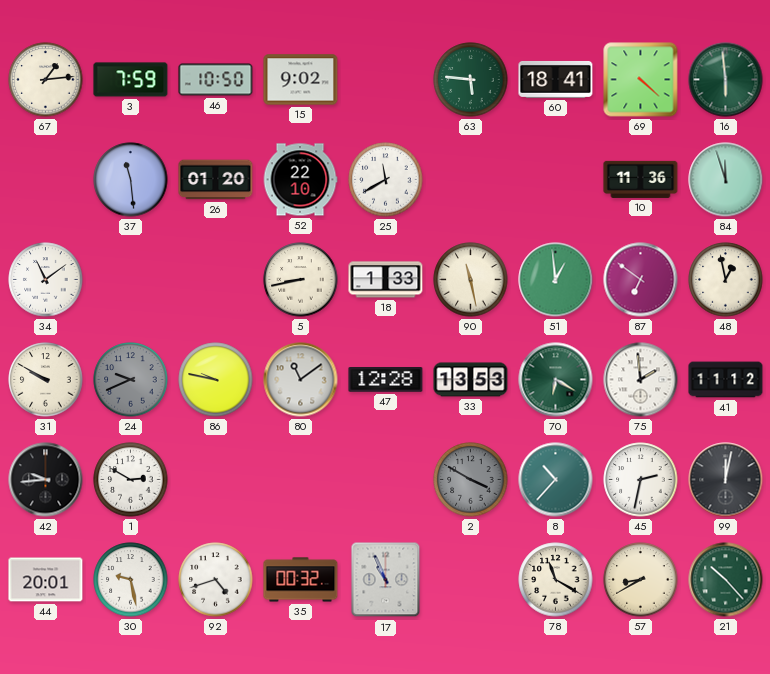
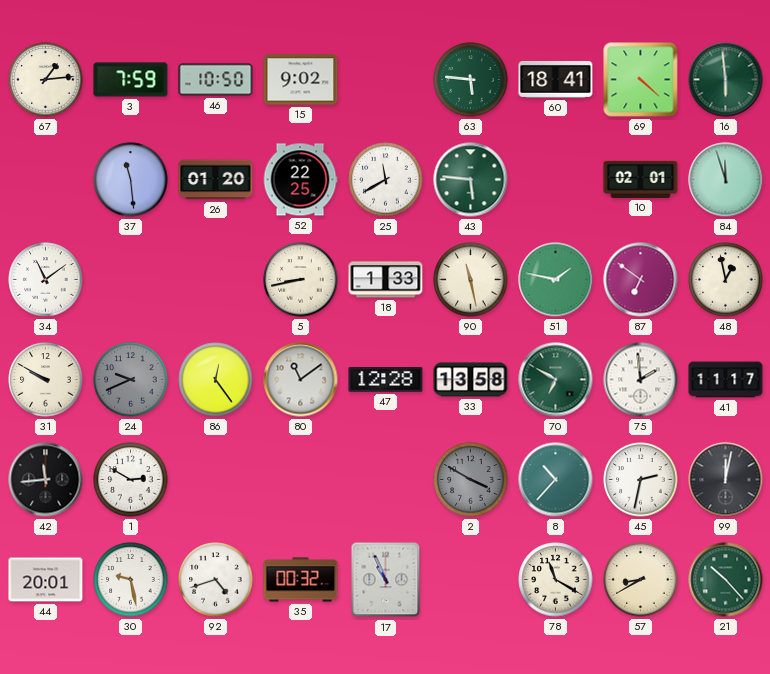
52: 22:10 -> 22:25
43: none -> 5:46
10: 11:36 -> 02:01
51: 12:59 -> 1:47
86: 9:47 -> 12:24
33: 13:53 -> 13:58
70: 6:20 -> 6:50
41: 11:12 -> 11:17
42: 9:44 -> 11:44
